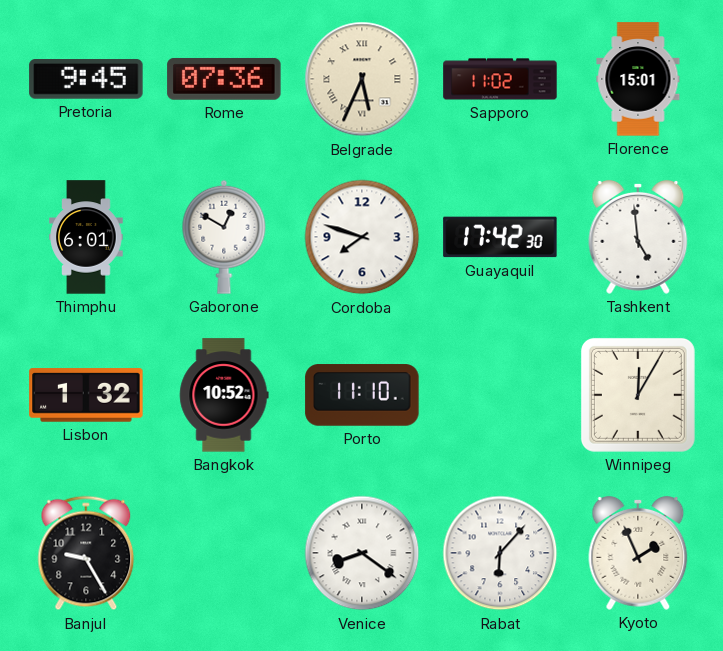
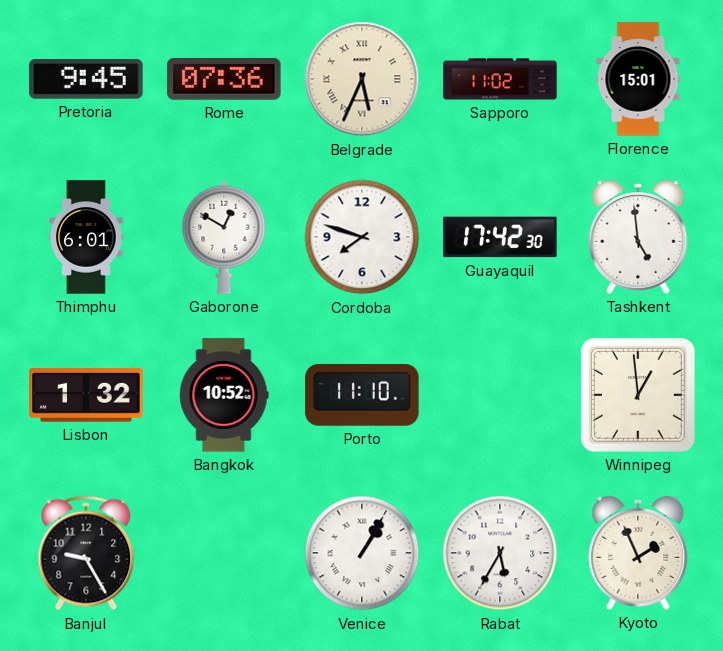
Winnipeg: 12:05 -> 12:59
Venice: 8:21 -> 1:05
Rabat: 6:07 -> 5:35
